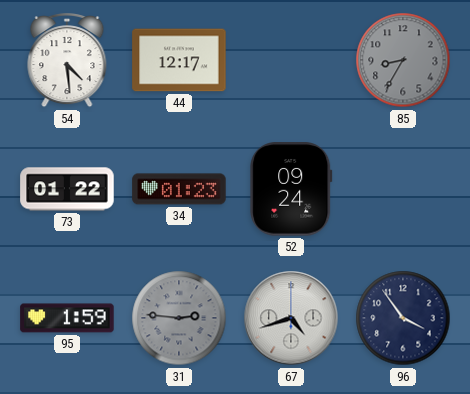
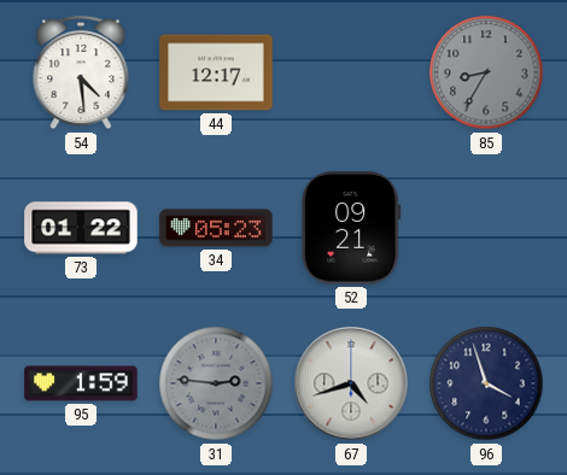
34: 01:23 -> 05:23
52: 09:24 -> 09:21
96: 3:54 -> 3:57
